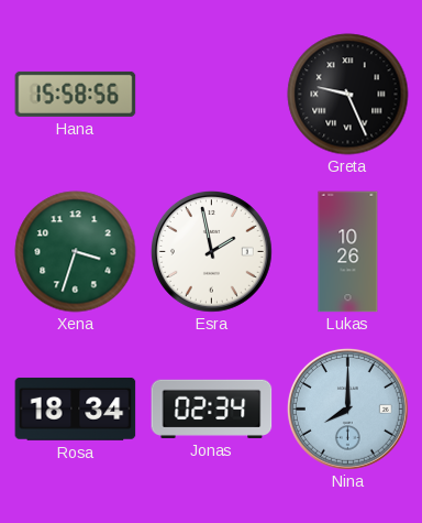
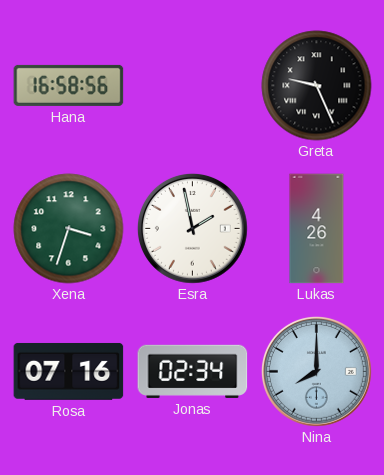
Hana: 15:58 -> 16:58
Lukas: 10:26 -> 4:26
Rosa: 18:34 -> 07:16
